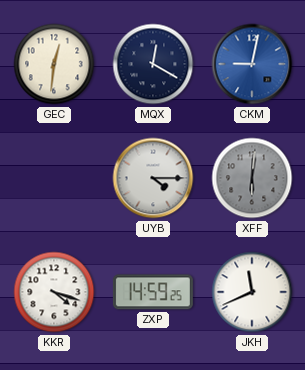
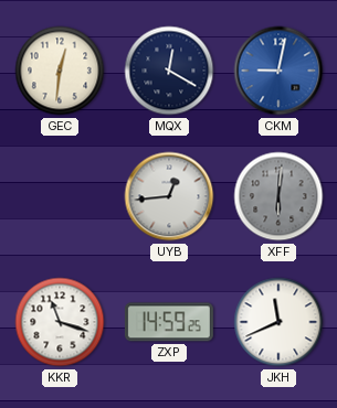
UYB: 4:15 -> 12:44
KKR: 4:18 -> 11:18
